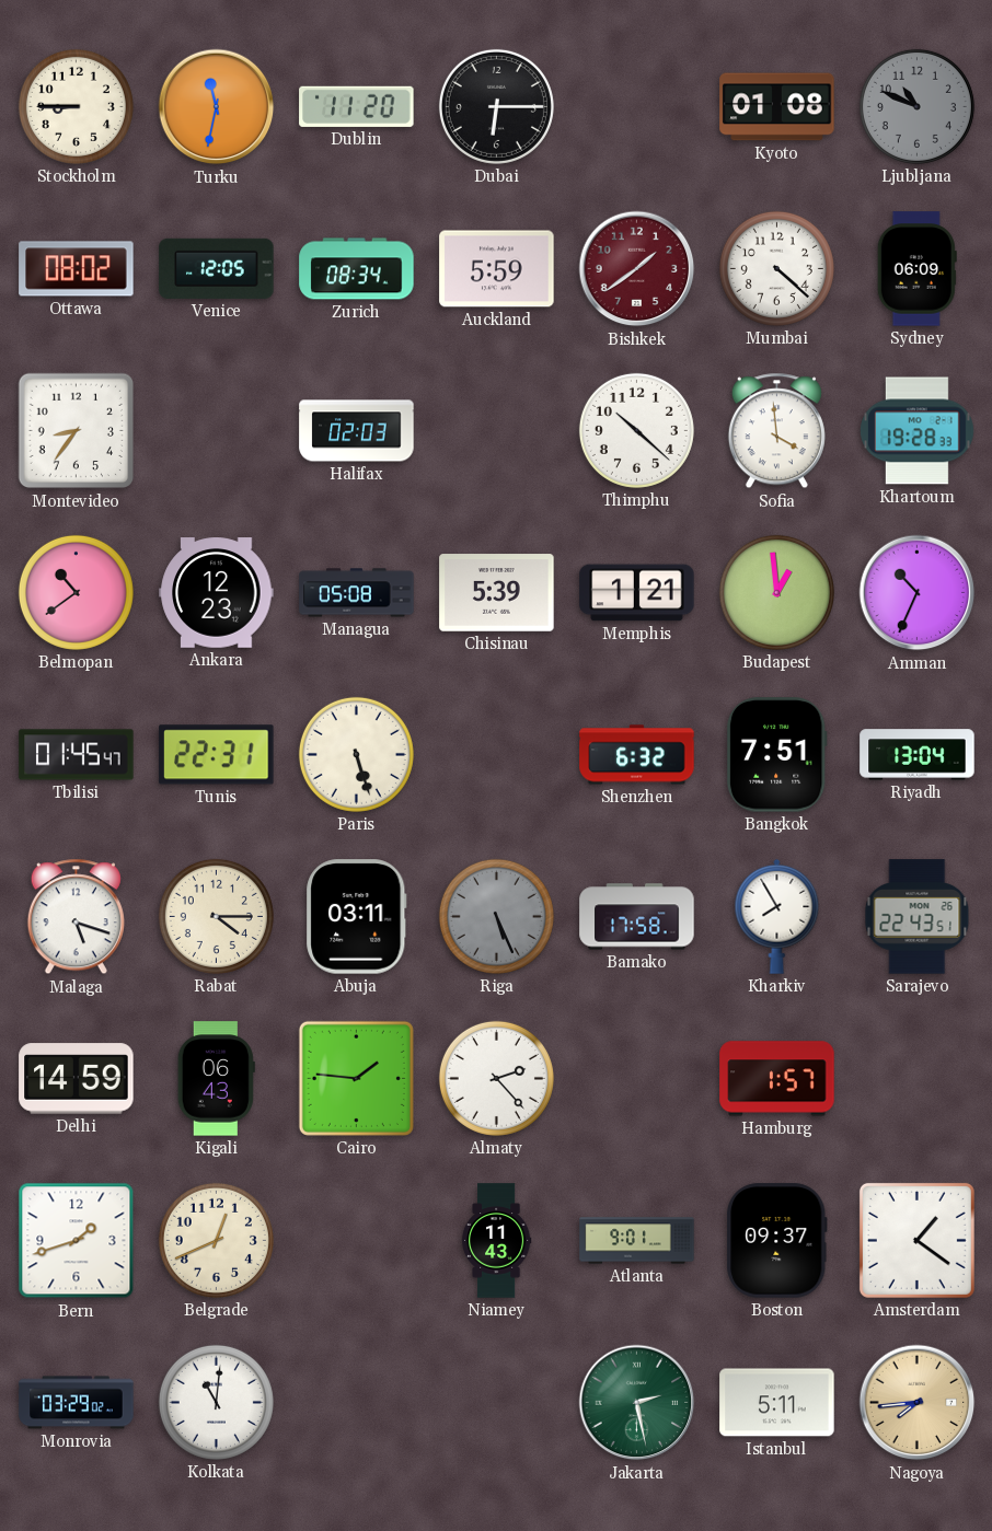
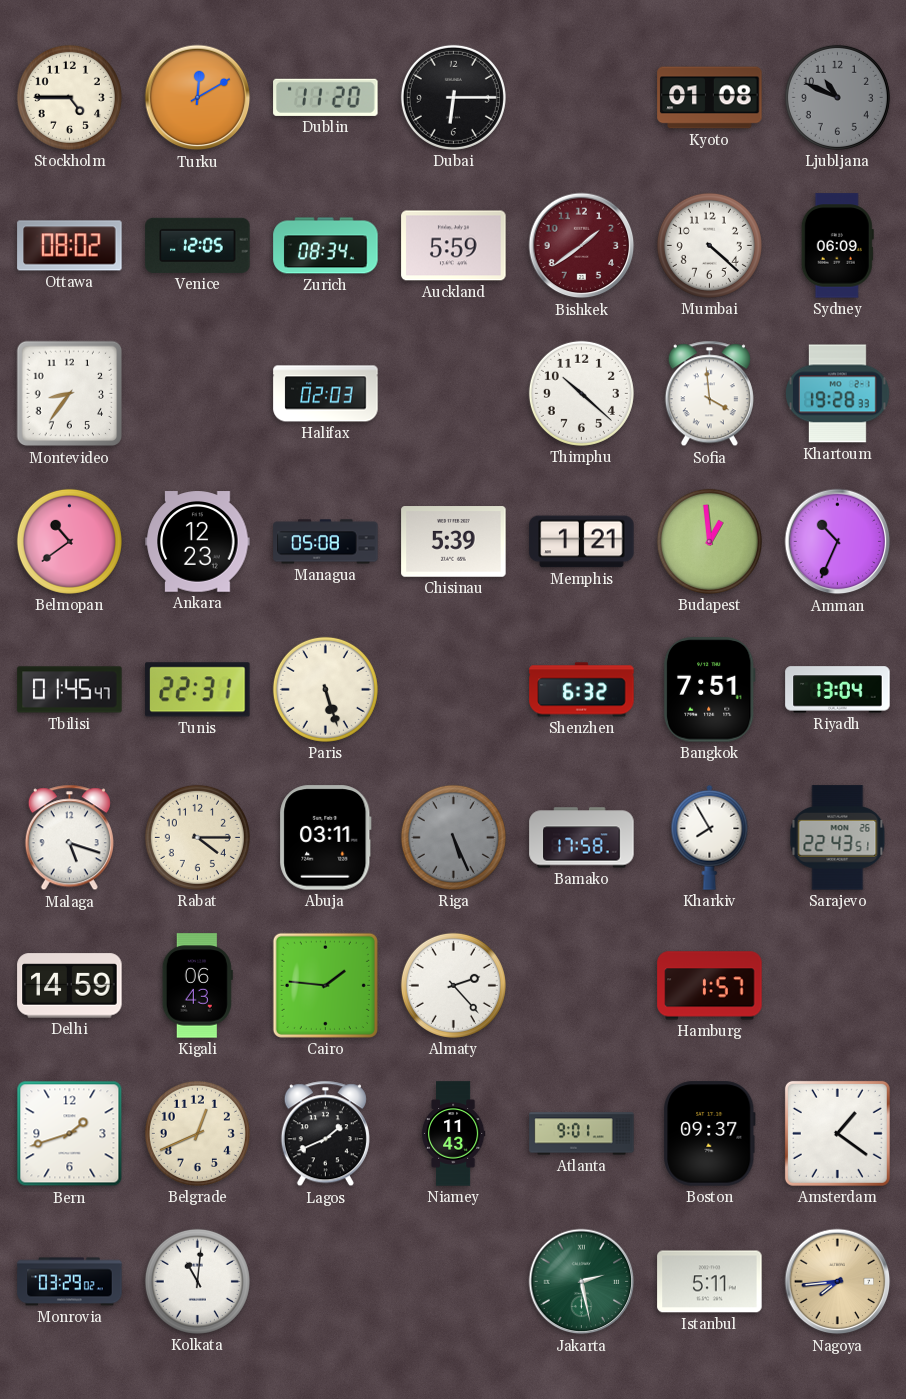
Stockholm: 8:45 -> 4:45
Turku: 11:32 -> 12:10
Lagos: none -> 1:41
